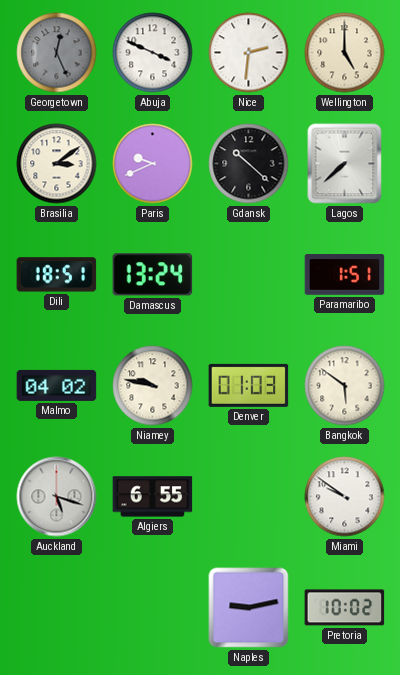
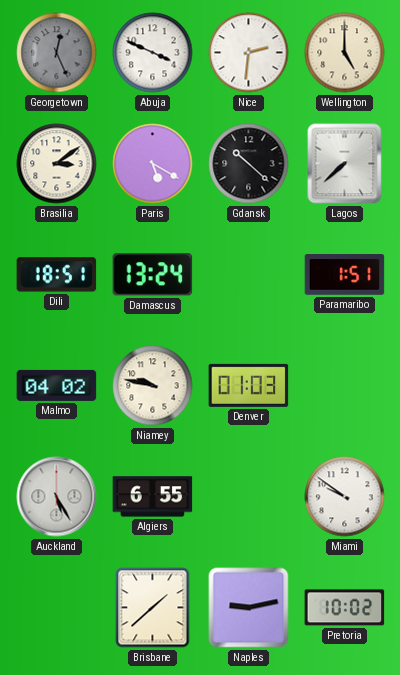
Paris: 9:41 -> 5:20
Bangkok: 5:51 -> none
Auckland: 5:18 -> 5:25
Brisbane: none -> 1:38
